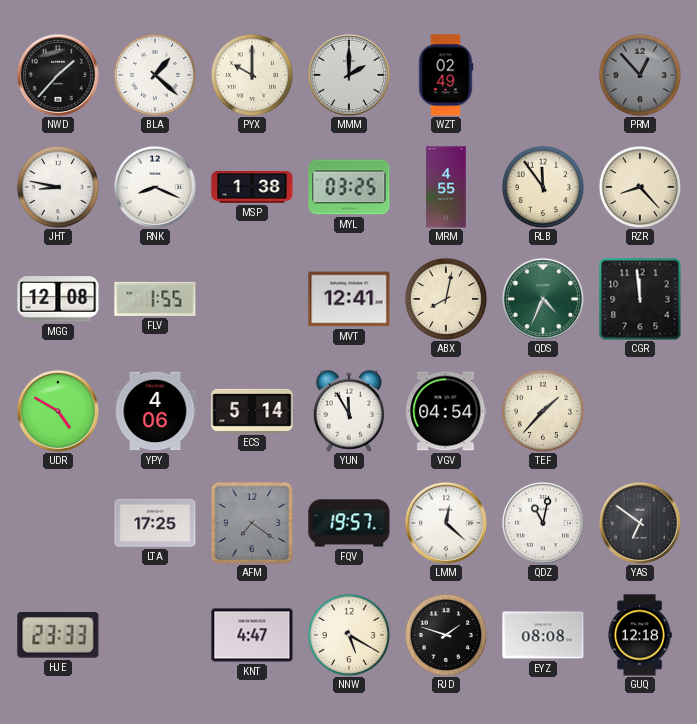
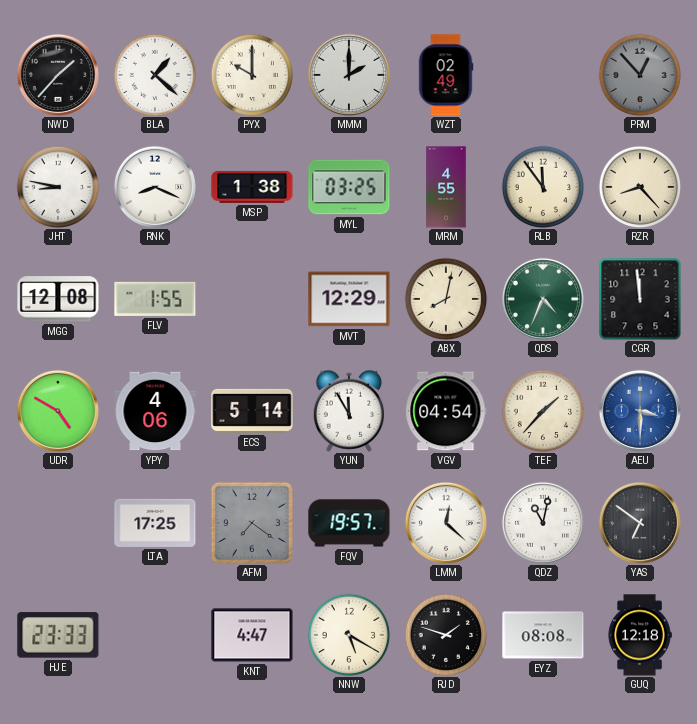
MVT: 12:41 -> 12:29
AEU: none -> 3:30
